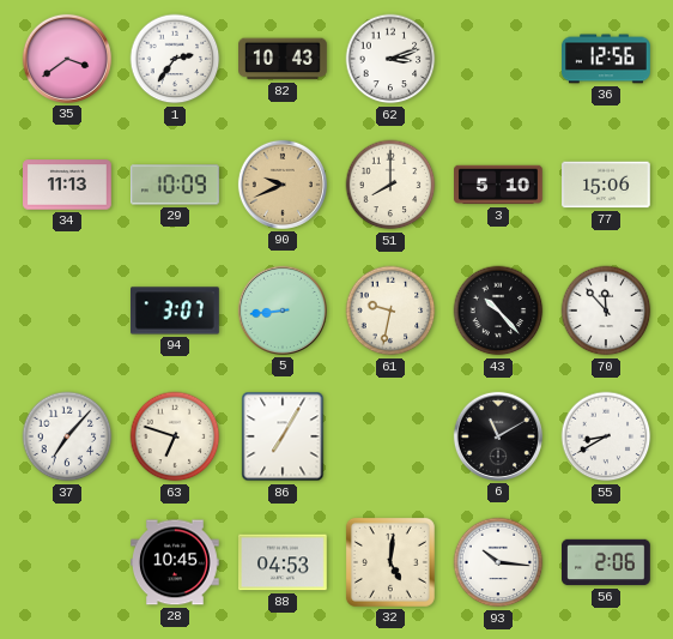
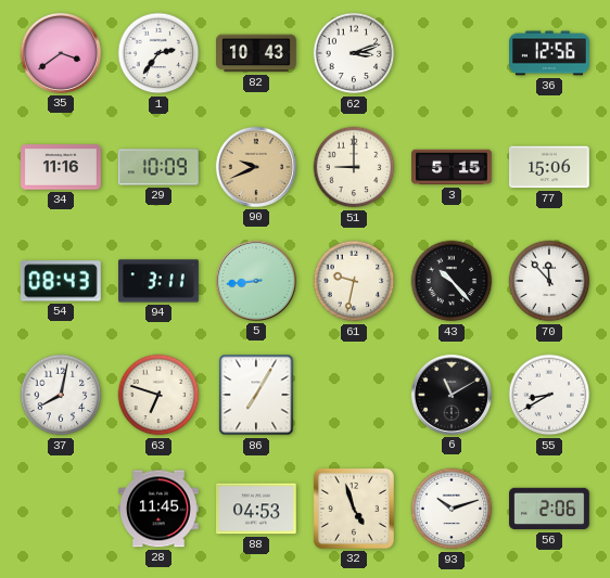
34: 11:13 -> 11:16
51: 8:00 -> 9:00
3: 5:10 -> 5:15
54: none -> 08:43
94: 3:07 -> 3:11
37: 7:07 -> 8:02
28: 10:45 -> 11:45
32: 5:01 -> 4:57
93: 10:16 -> 10:12
